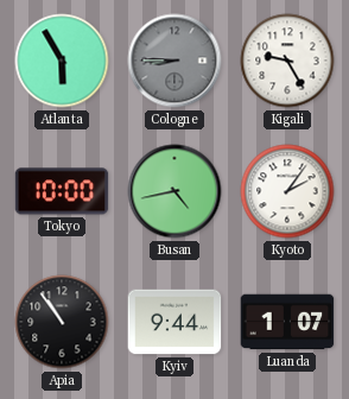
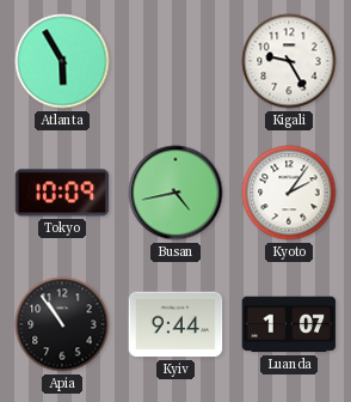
Cologne: 8:45 -> none
Tokyo: 10:00 -> 10:09
